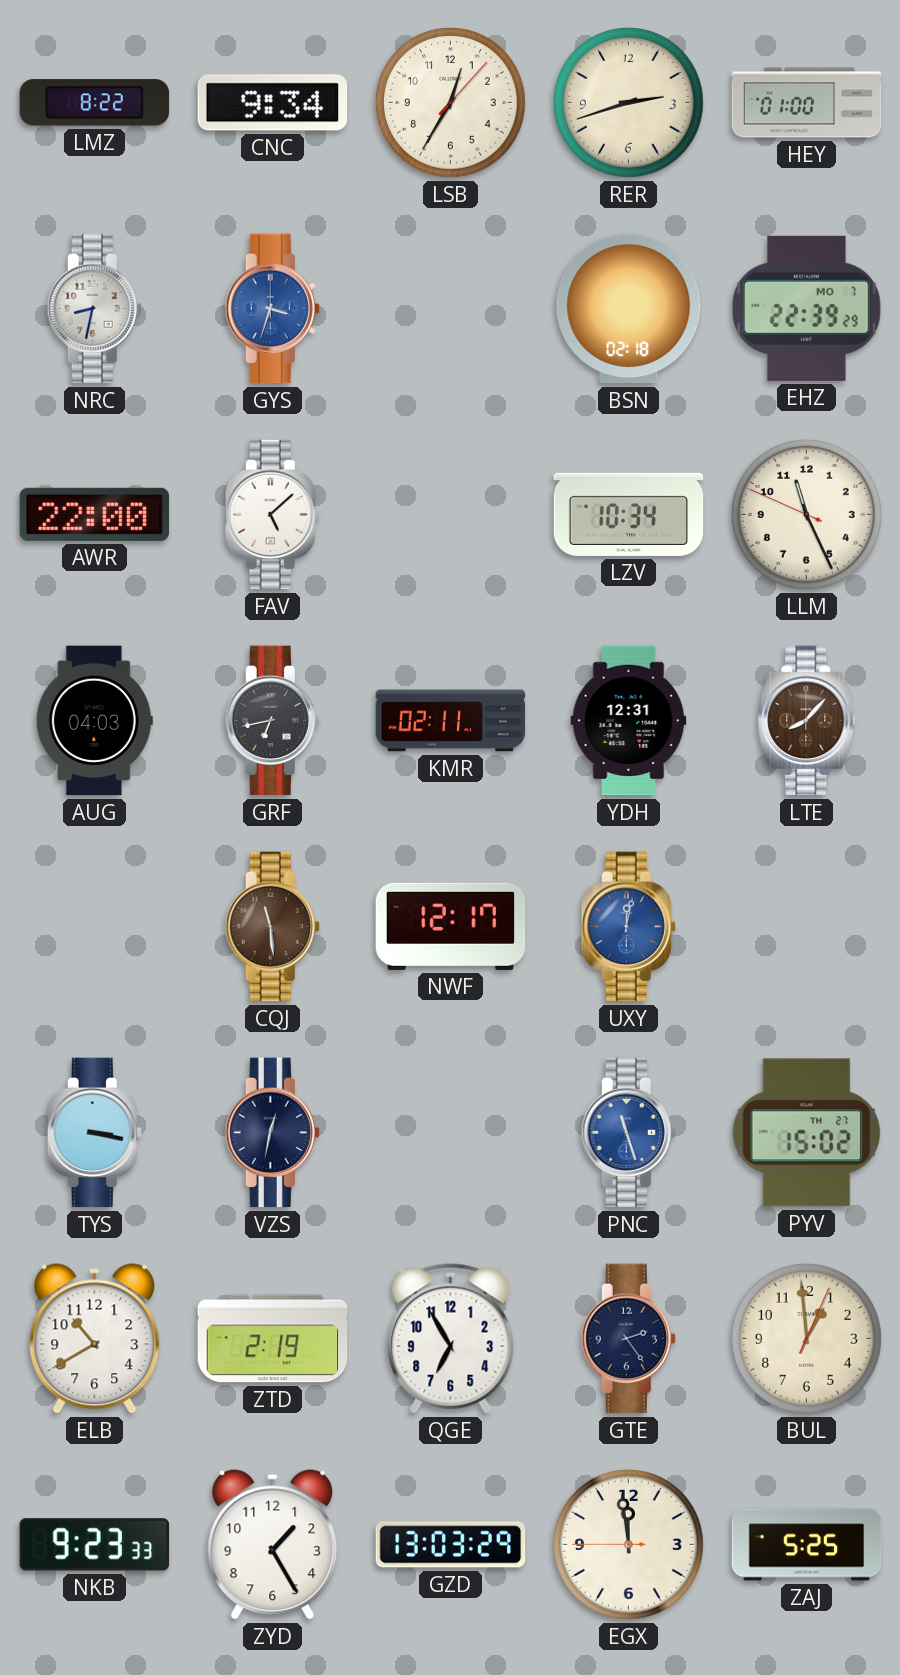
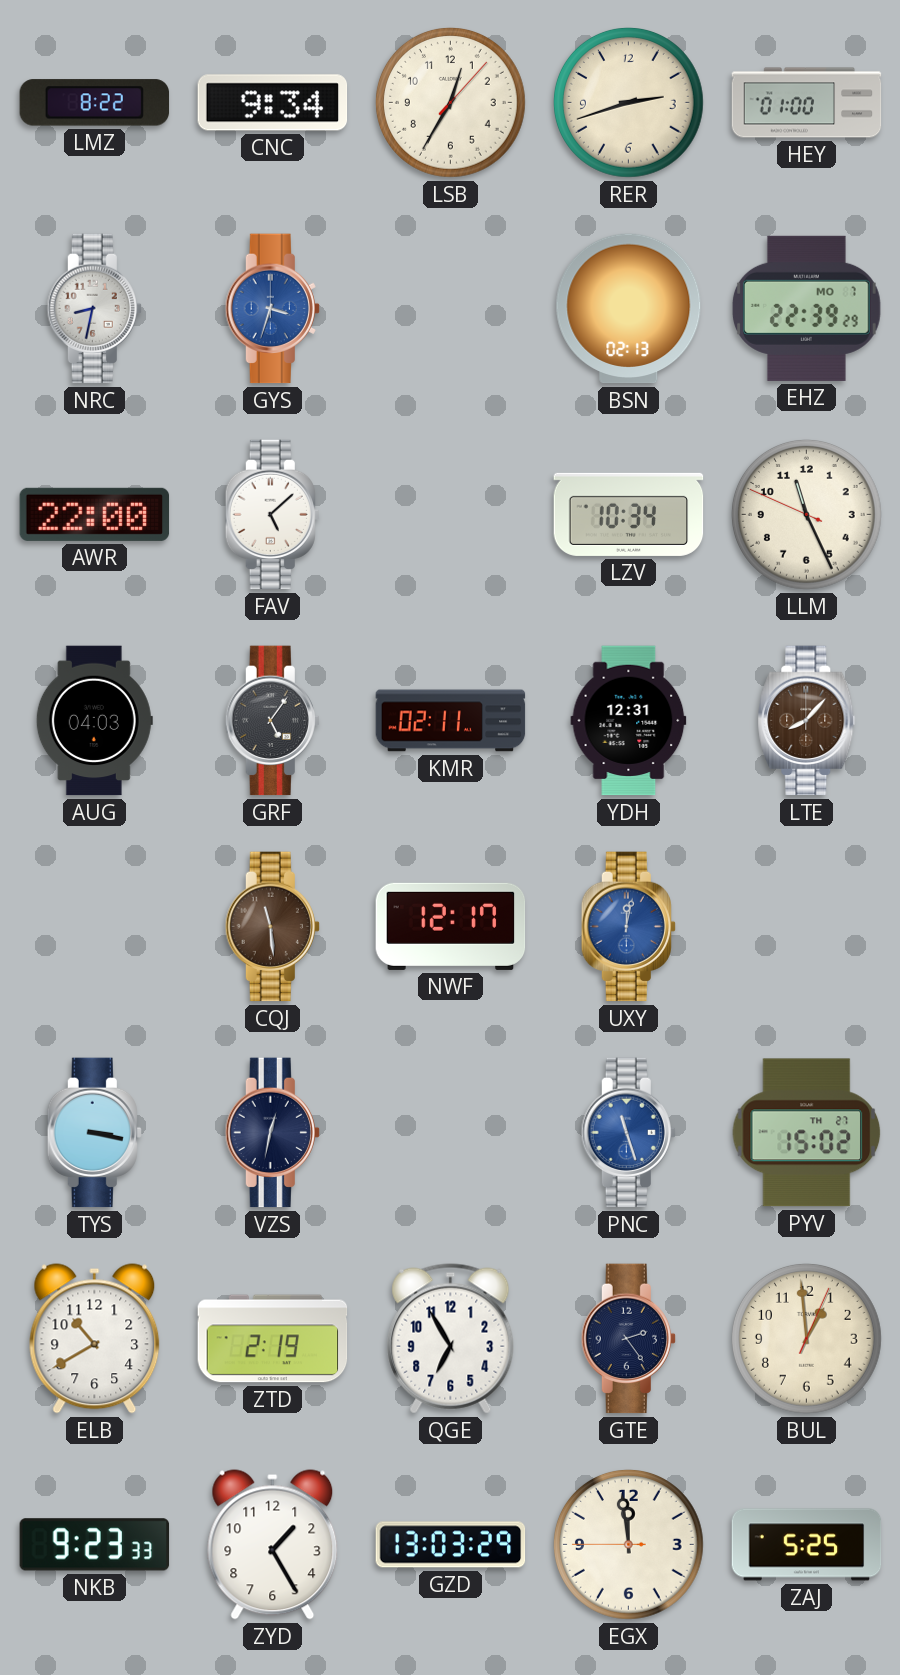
BSN: 02:18 -> 02:13
GRF: 6:43 -> 5:06
